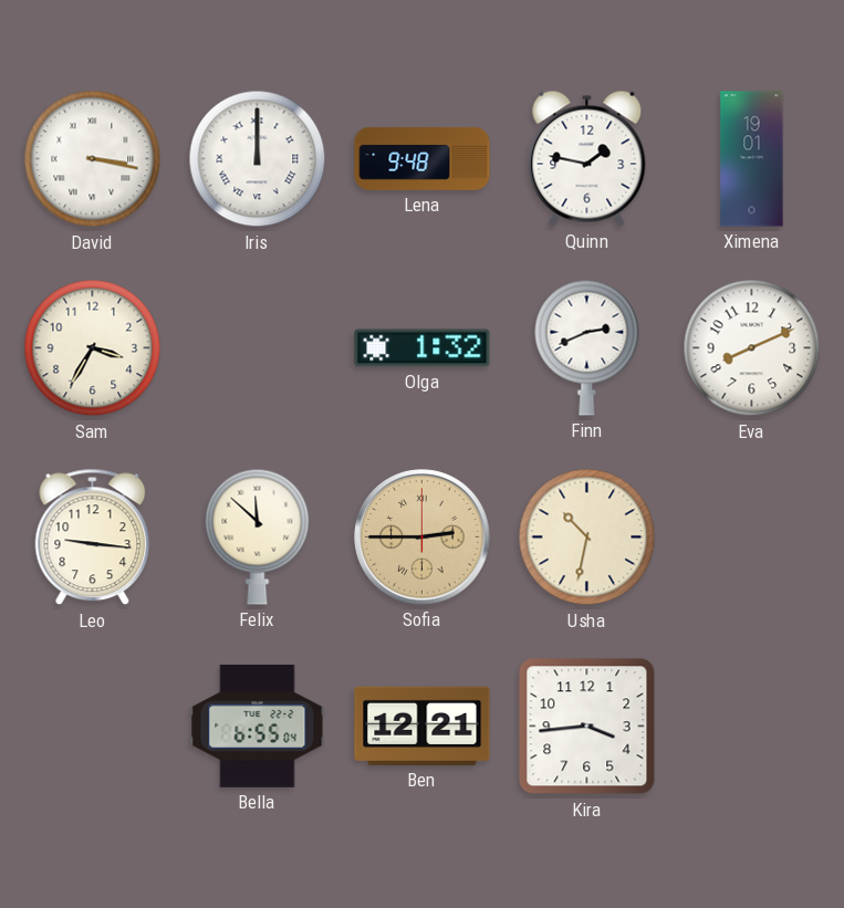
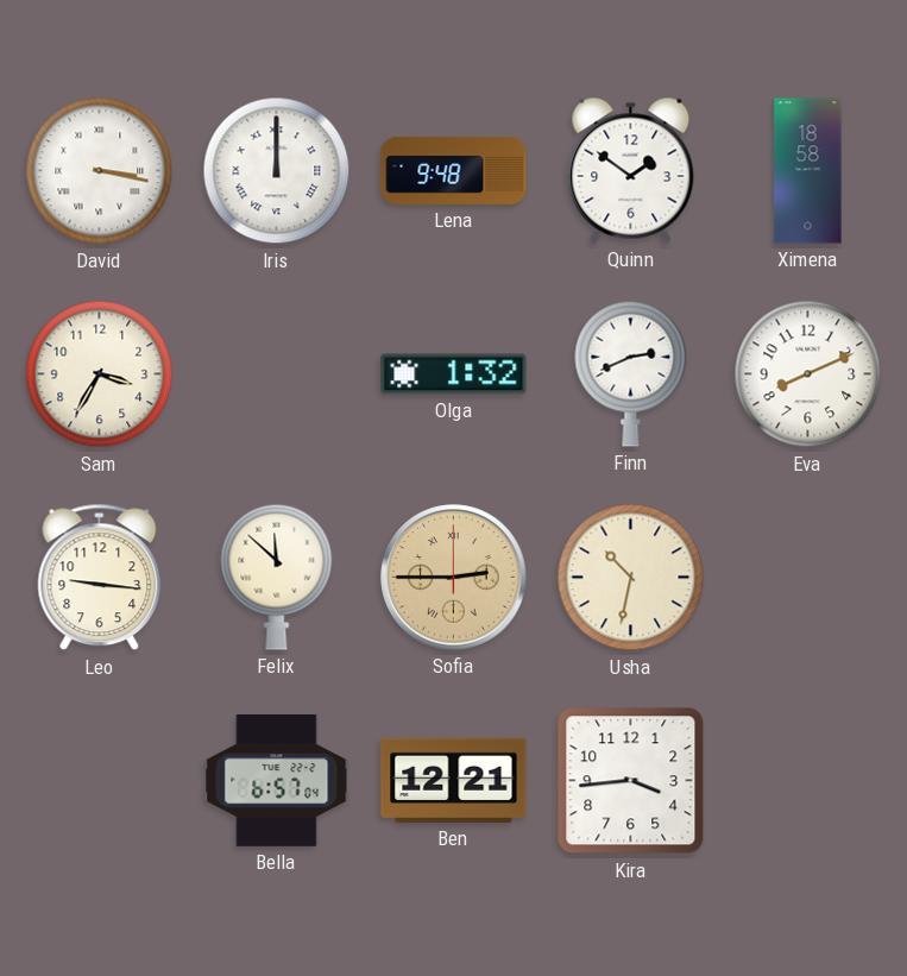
Quinn: 1:47 -> 1:51
Ximena: 19:01 -> 18:58
Bella: 6:55 -> 6:57
